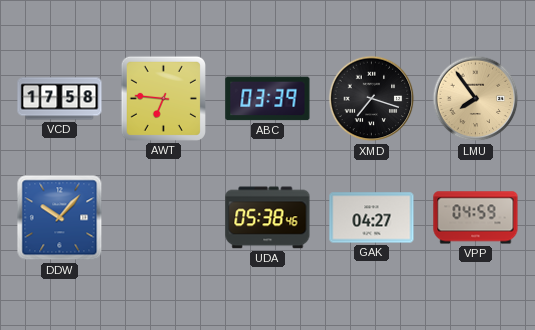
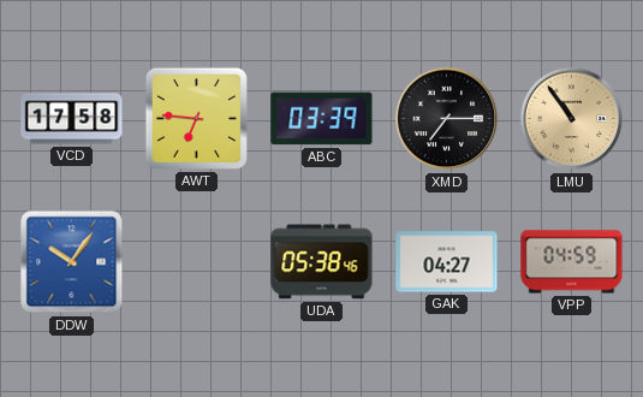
XMD: 7:18 -> 7:15
LMU: 7:54 -> 10:54
DDW: 10:07 -> 10:06
